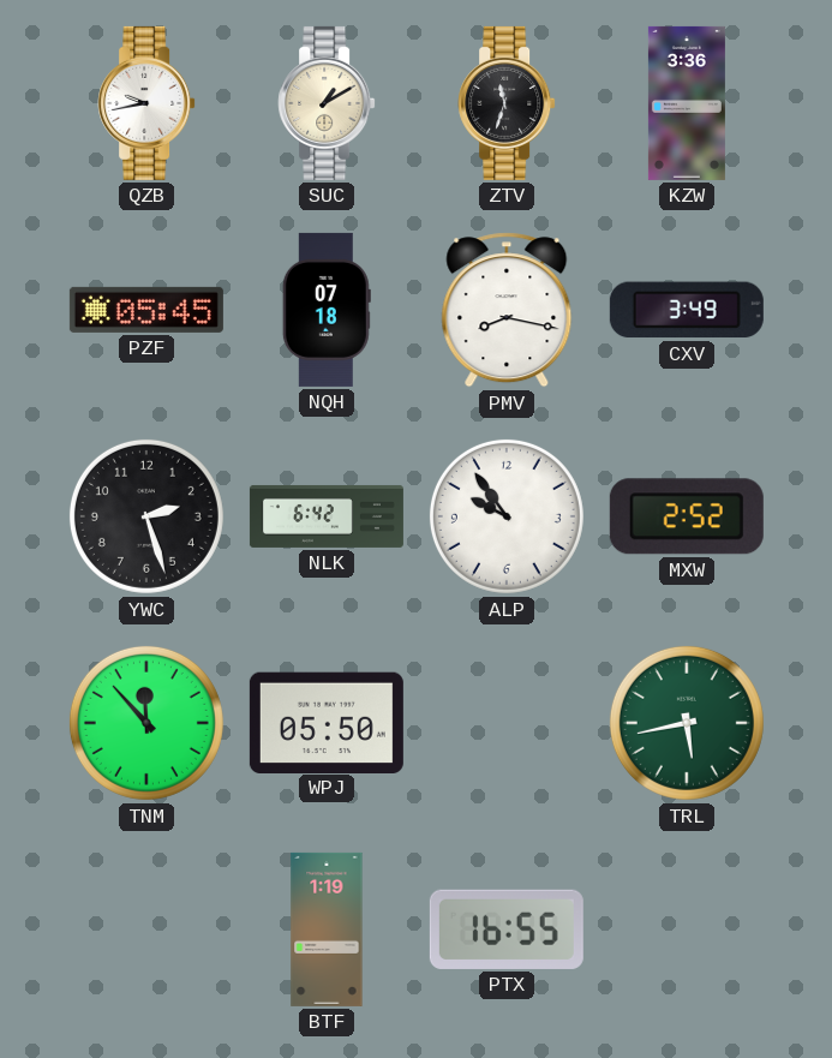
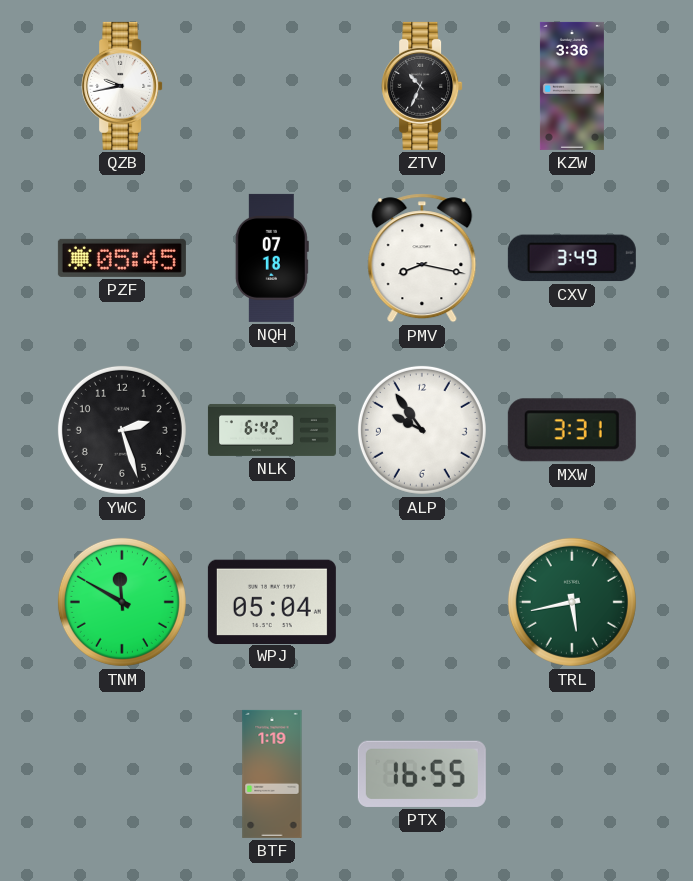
SUC: 1:10 -> none
ZTV: 11:33 -> 10:34
MXW: 2:52 -> 3:31
TNM: 11:53 -> 11:50
WPJ: 05:50 -> 05:04
